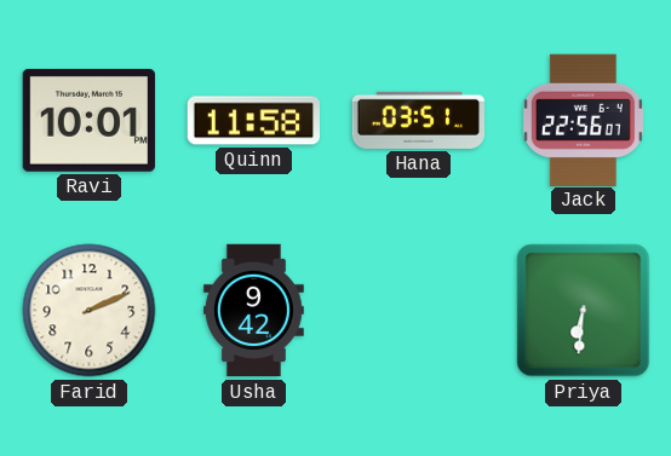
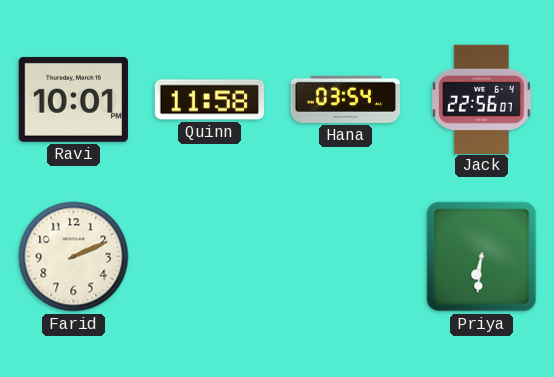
Hana: 03:51 -> 03:54
Usha: 9:42 -> none
